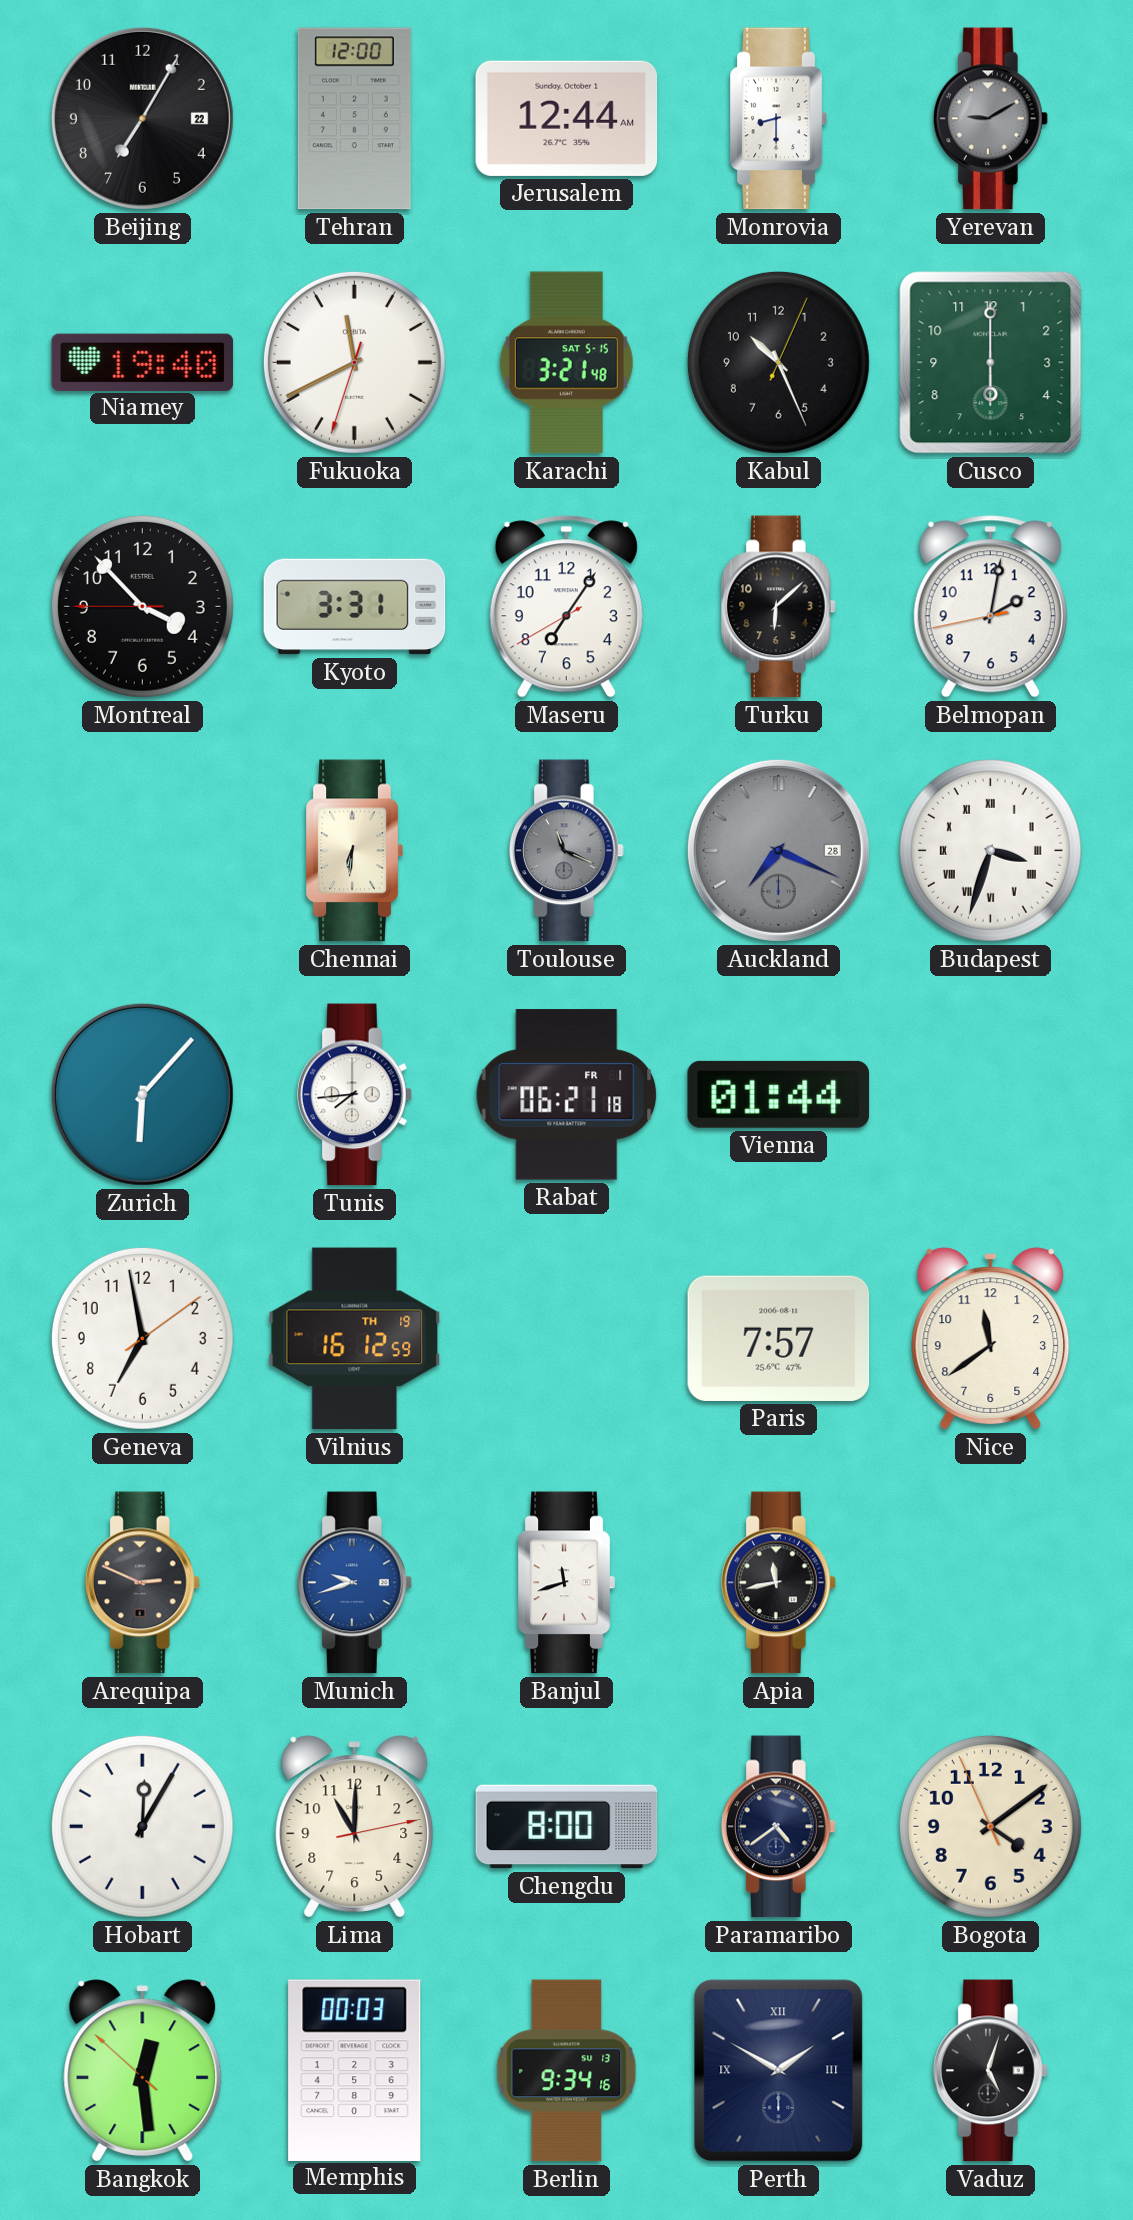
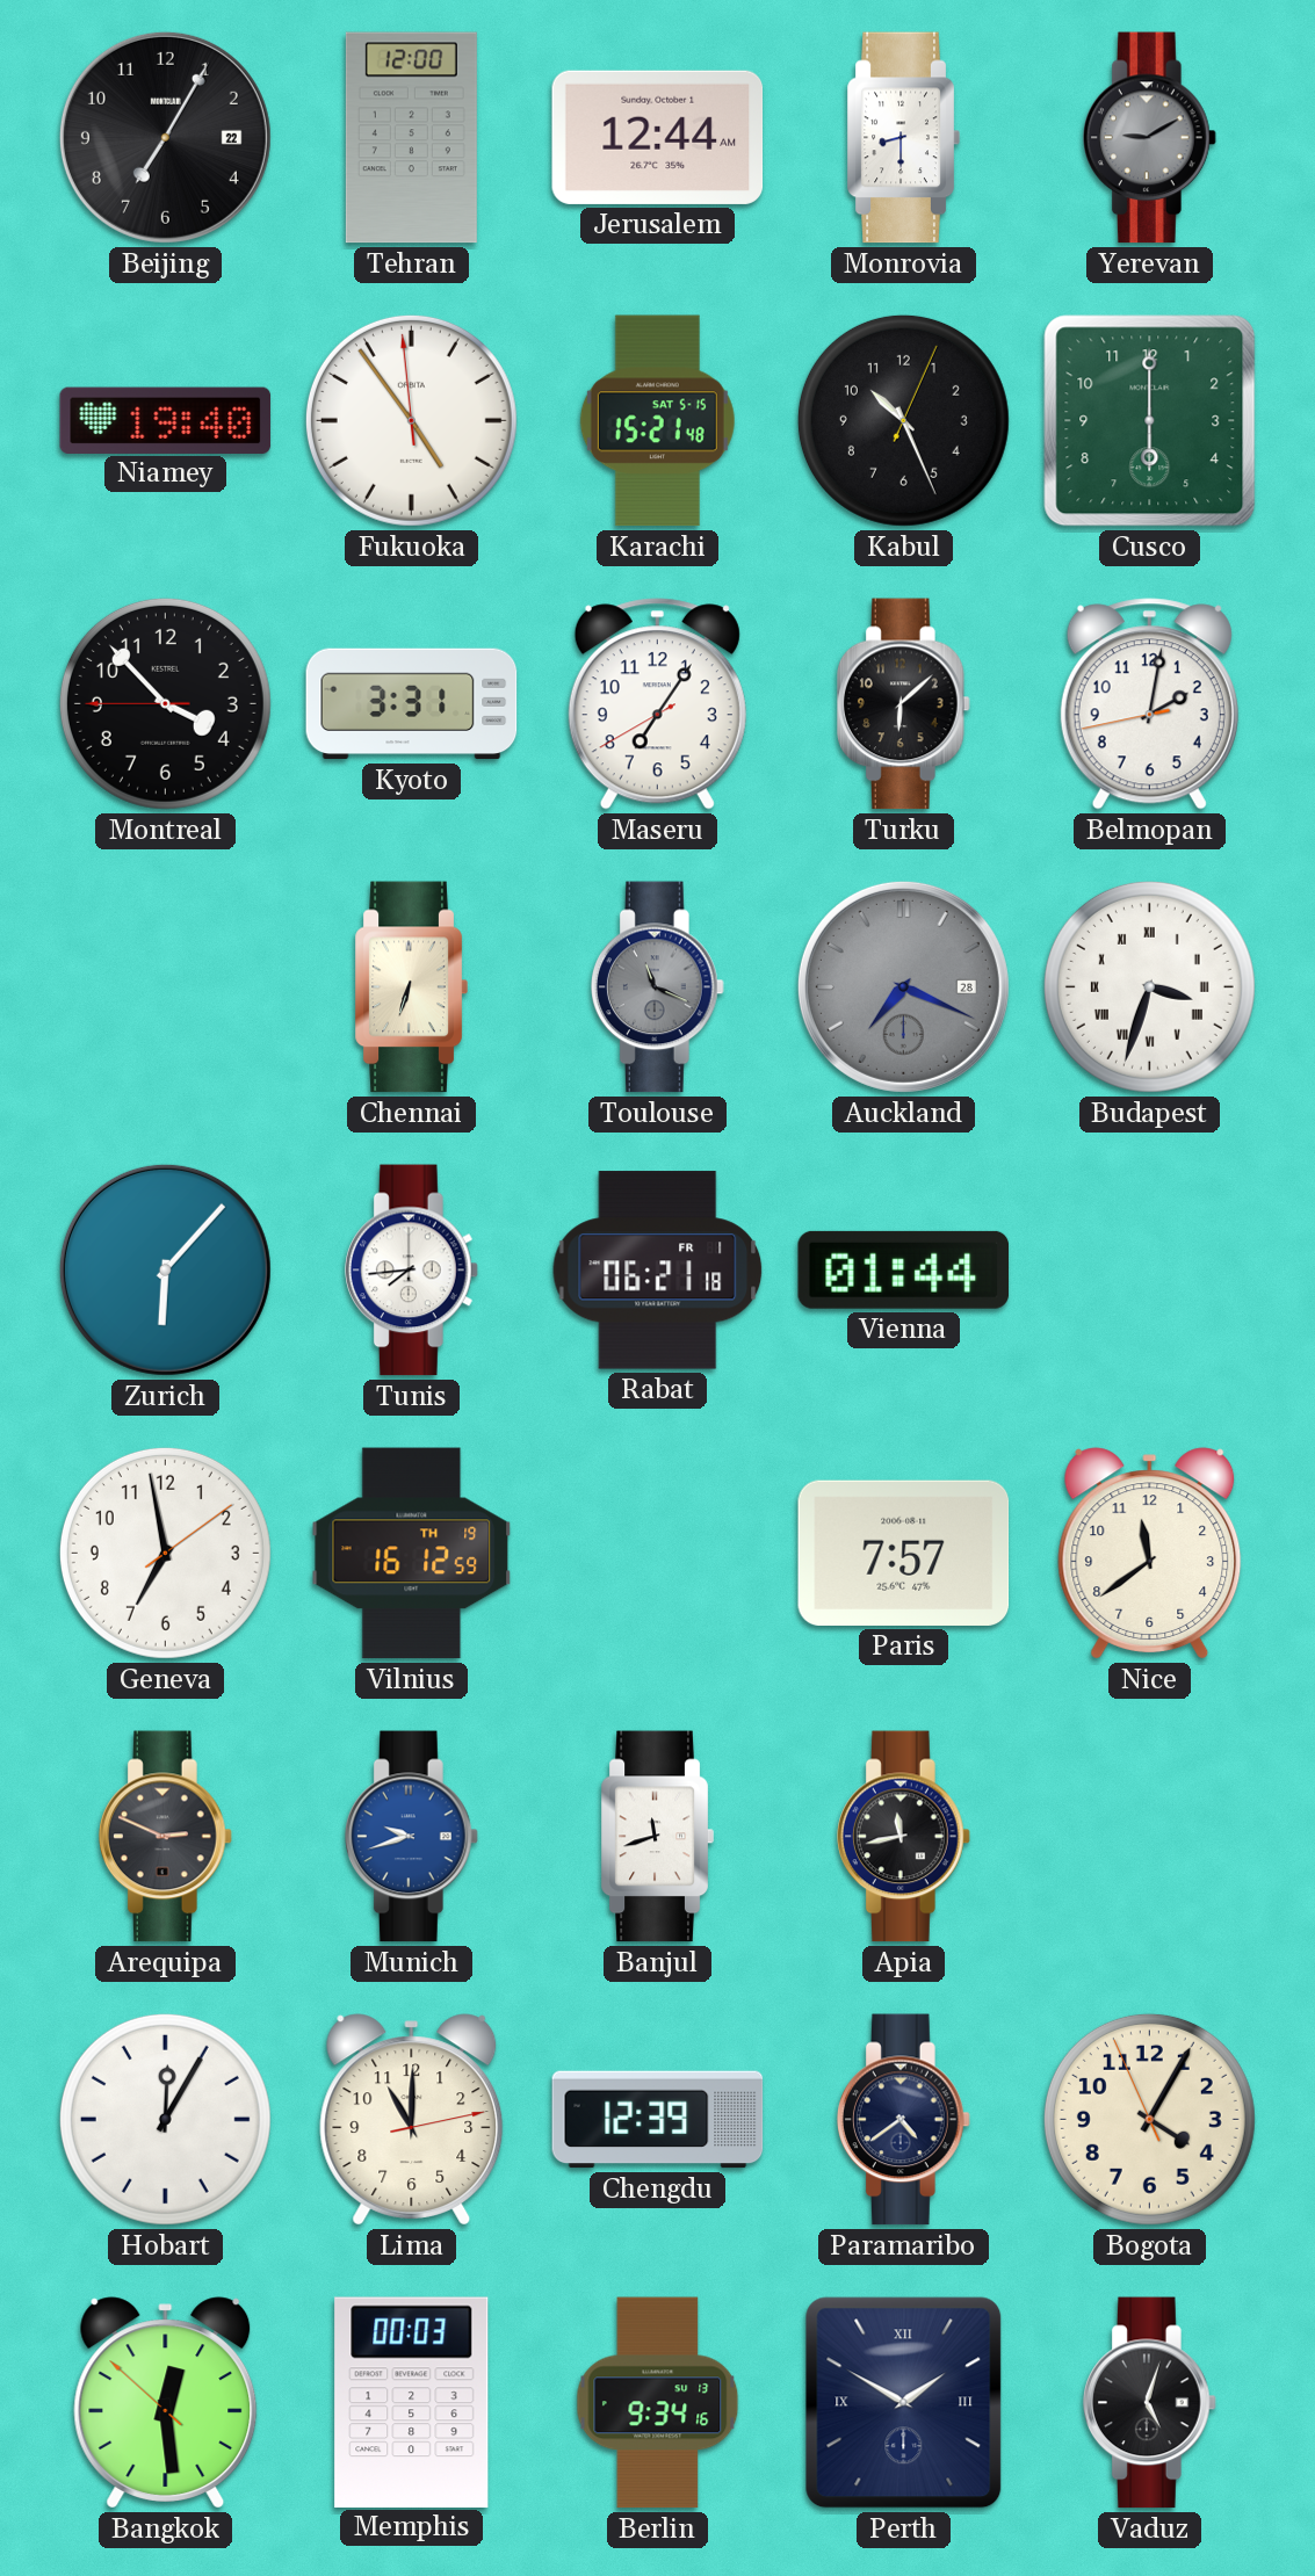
Fukuoka: 11:40 -> 4:53
Karachi: 3:21 -> 15:21
Chennai: 6:31 -> 6:33
Chengdu: 8:00 -> 12:39
Bogota: 4:08 -> 4:04
